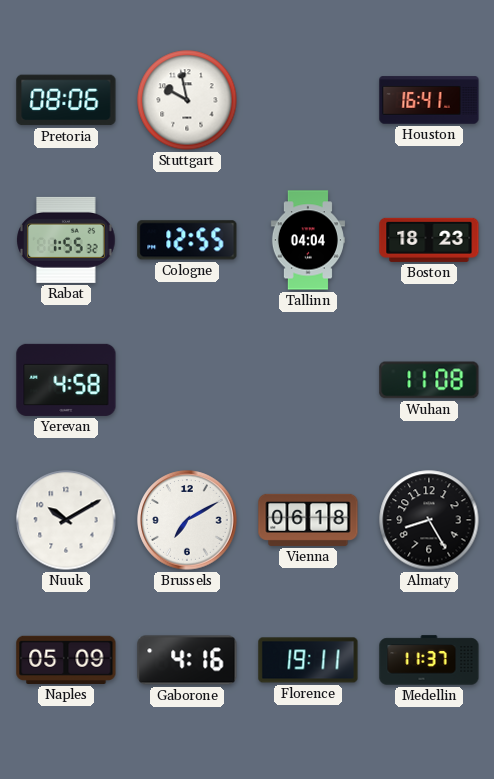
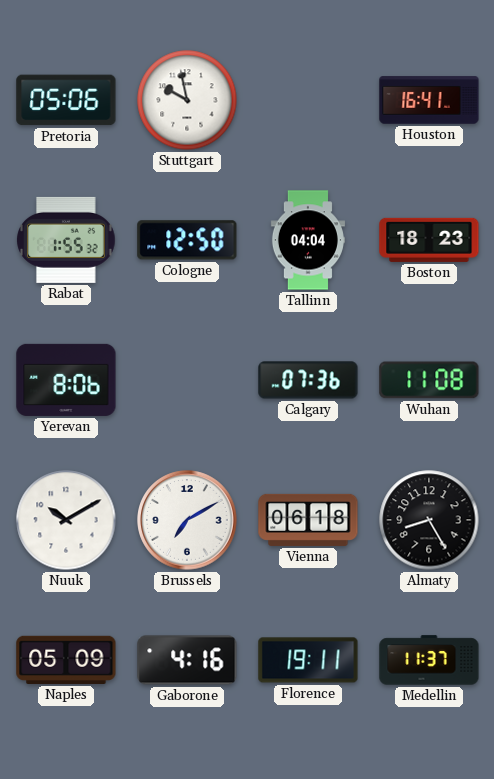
Pretoria: 08:06 -> 05:06
Cologne: 12:55 -> 12:50
Yerevan: 4:58 -> 8:06
Calgary: none -> 07:36
